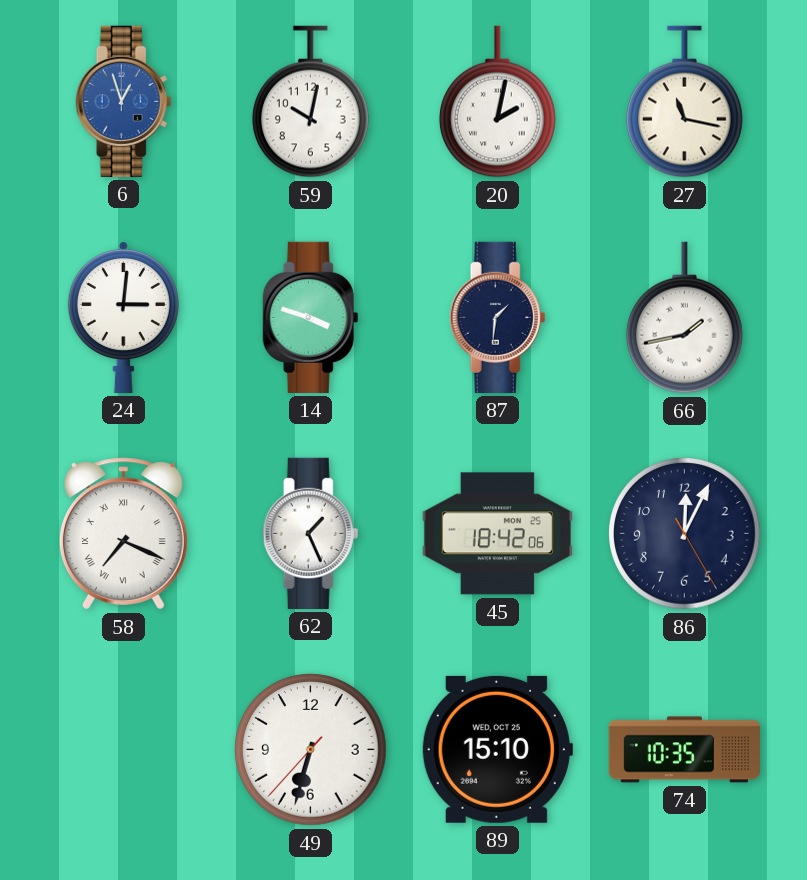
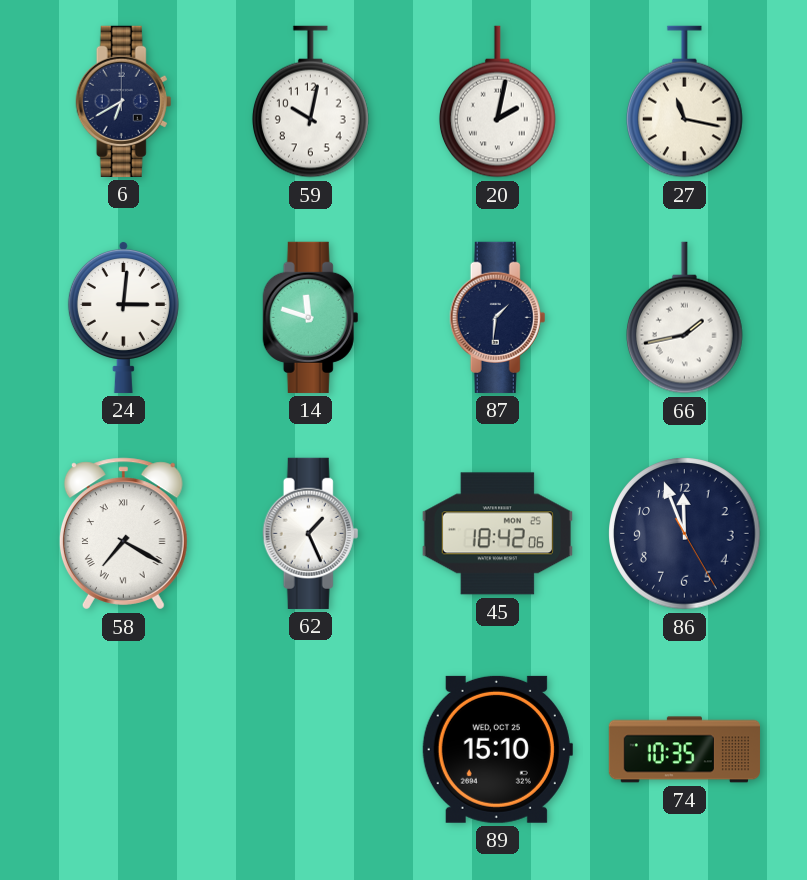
6: 12:57 -> 6:40
6 dial: blue -> navy
14: 3:48 -> 11:48
58: 7:19 -> 7:20
86: 12:04 -> 11:56
49: 6:32 -> none
